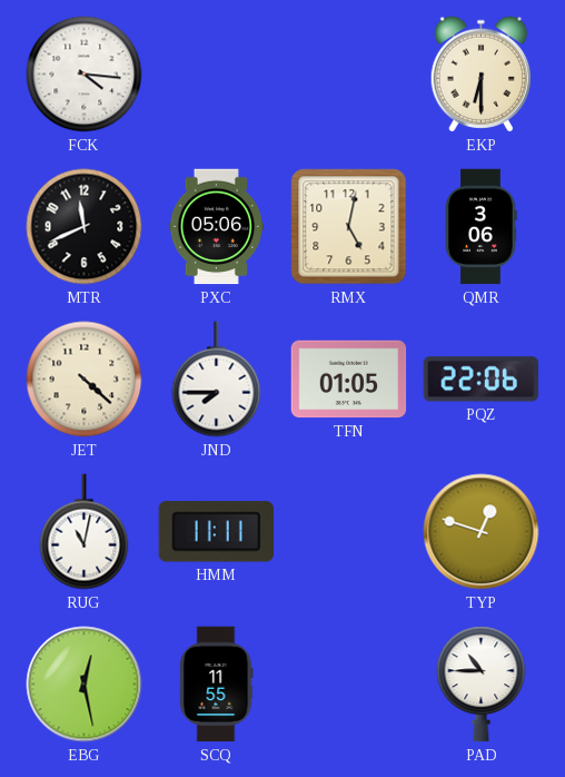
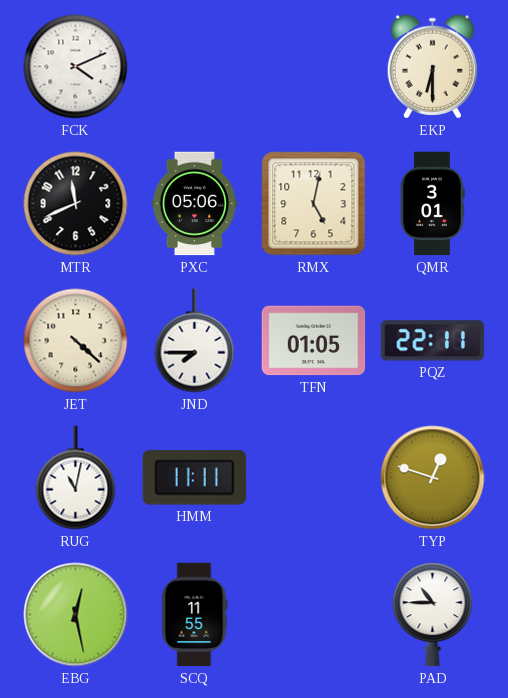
FCK: 4:16 -> 4:11
QMR: 3:06 -> 3:01
PQZ: 22:06 -> 22:11
